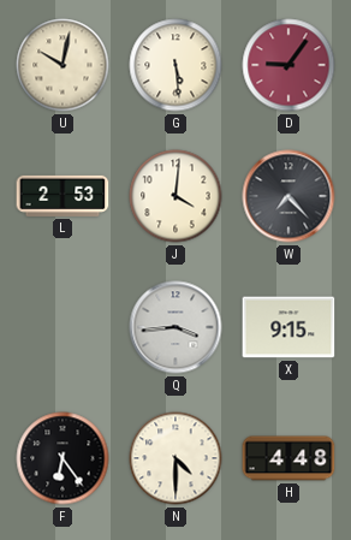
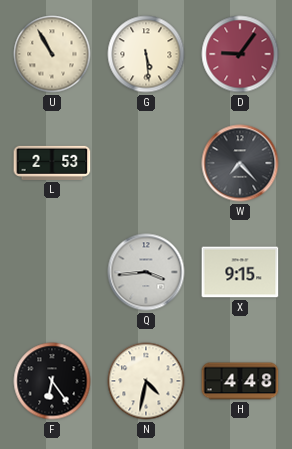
U: 10:02 -> 10:55
J: 4:01 -> none
N: 4:30 -> 4:32
